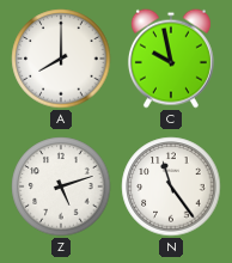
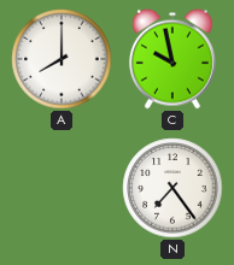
Z: 5:12 -> none
N: 11:24 -> 7:24
